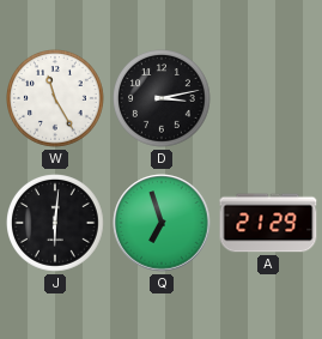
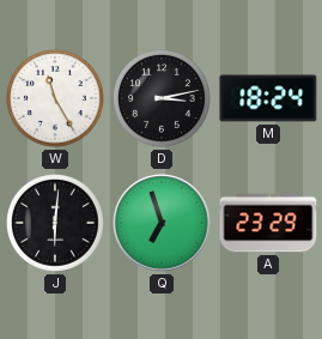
M: none -> 18:24
A: 21:29 -> 23:29
